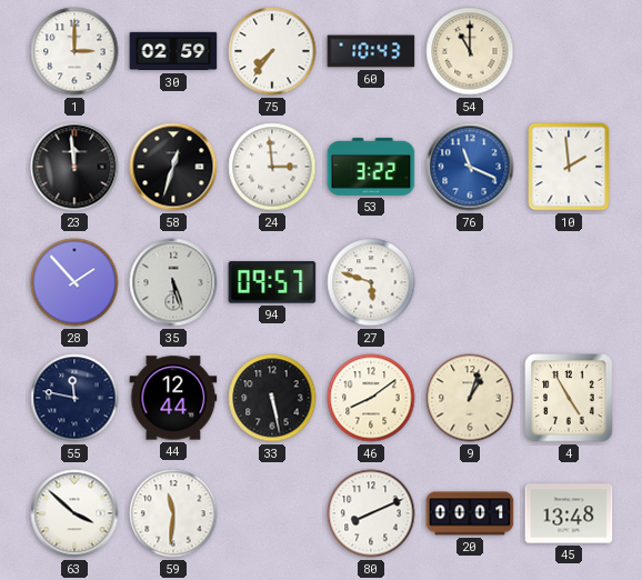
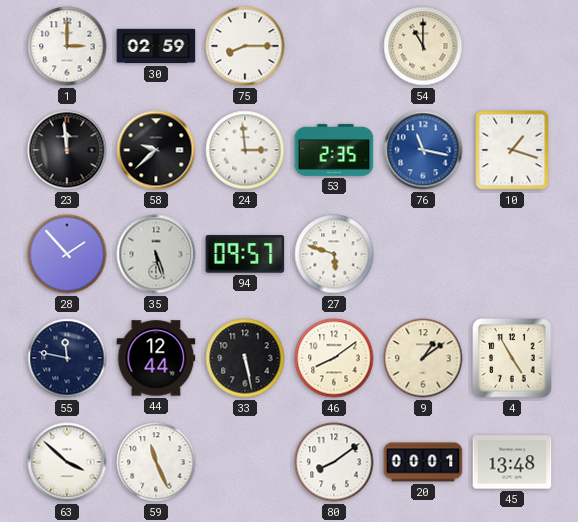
75: 7:36 -> 8:15
60: 10:43 -> none
58: 12:33 -> 9:38
53: 3:22 -> 2:35
76: 11:19 -> 11:17
10: 1:59 -> 1:18
9: 1:03 -> 1:09
59: 11:31 -> 11:26
80: 8:11 -> 8:09
